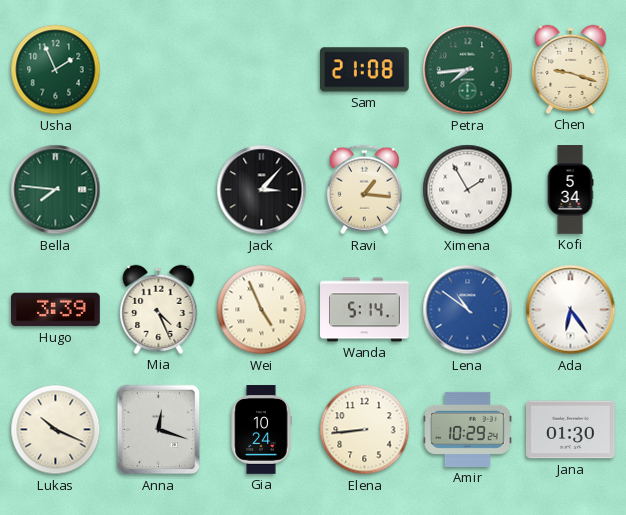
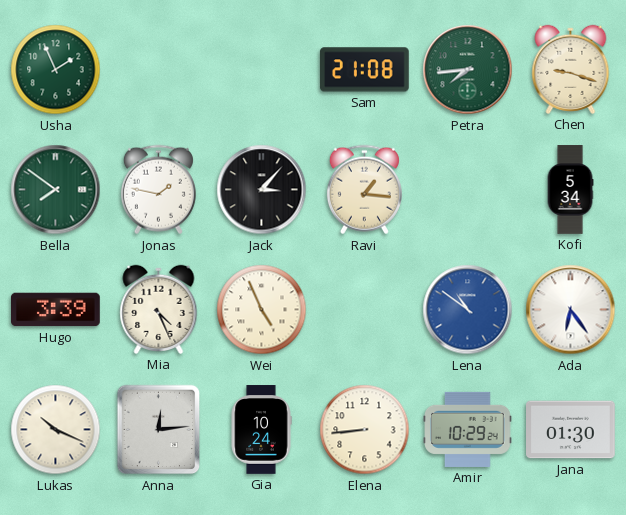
Bella: 7:46 -> 7:51
Jonas: none -> 1:47
Ximena: 1:55 -> none
Wanda: 5:14 -> none
Anna: 12:18 -> 12:14
